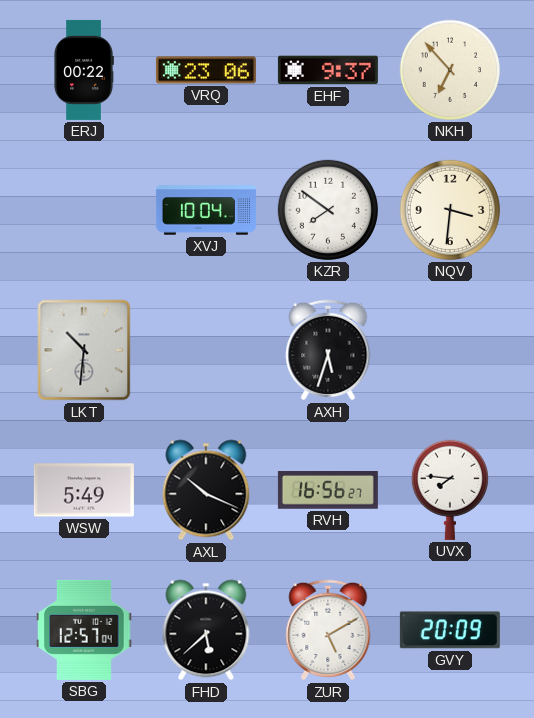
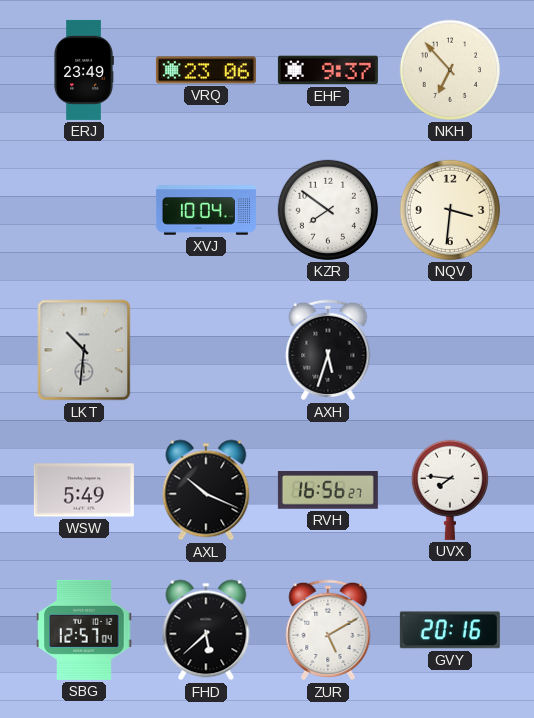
ERJ: 00:22 -> 23:49
GVY: 20:09 -> 20:16
